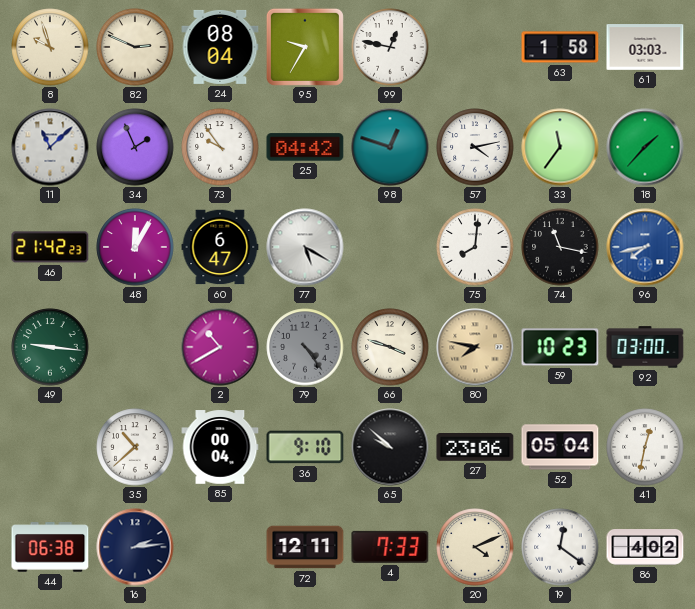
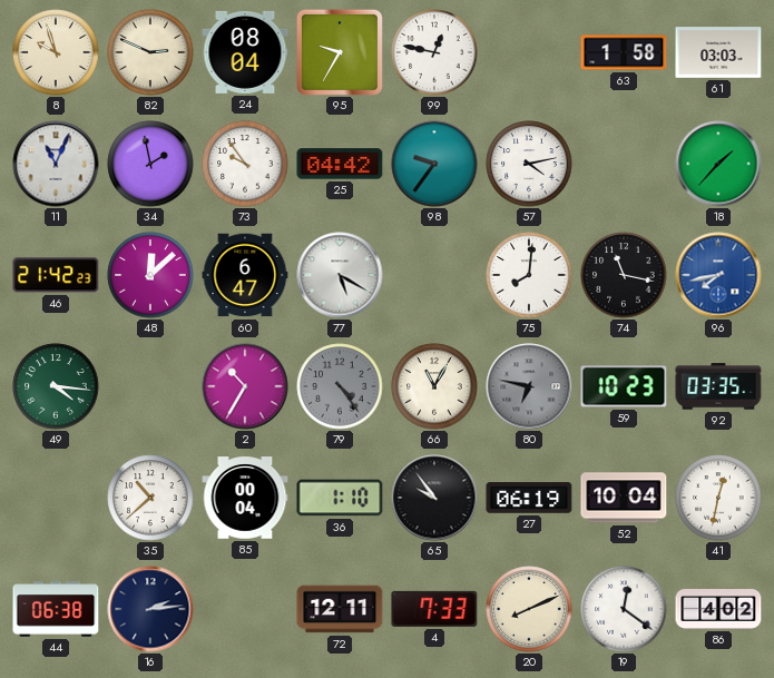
11: 11:08 -> 11:04
34: 1:56 -> 1:58
98: 12:48 -> 9:36
33: 11:36 -> none
48: 12:05 -> 12:08
49: 9:16 -> 4:16
2: 10:40 -> 10:35
66: 3:48 -> 11:05
80: 7:47 -> 6:47
80 dial: champagne -> grey
92: 03:00 -> 03:35
36: 9:10 -> 1:10
65: 9:52 -> 9:54
27: 23:06 -> 06:19
52: 05:04 -> 10:04
20: 4:11 -> 8:11
